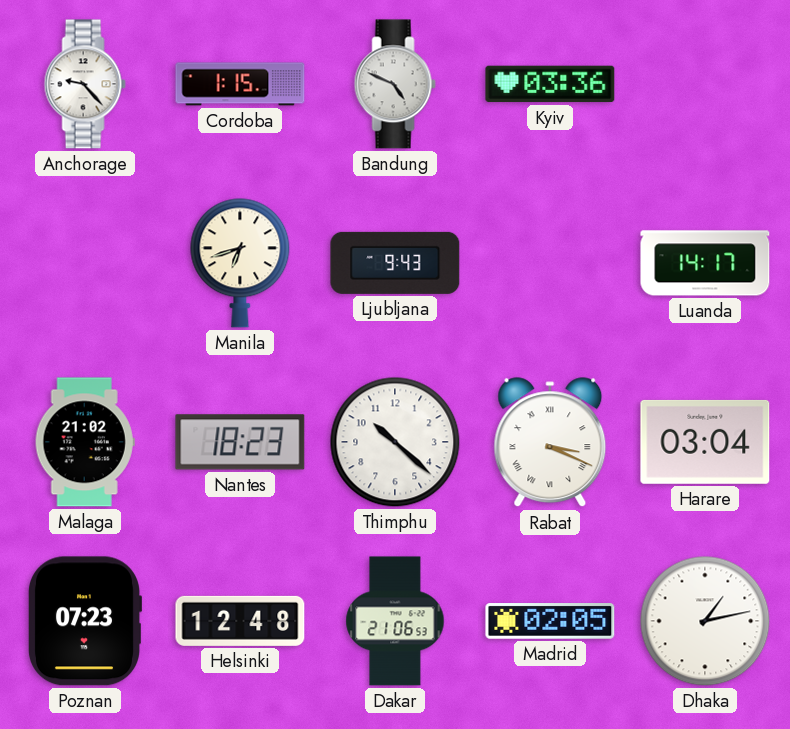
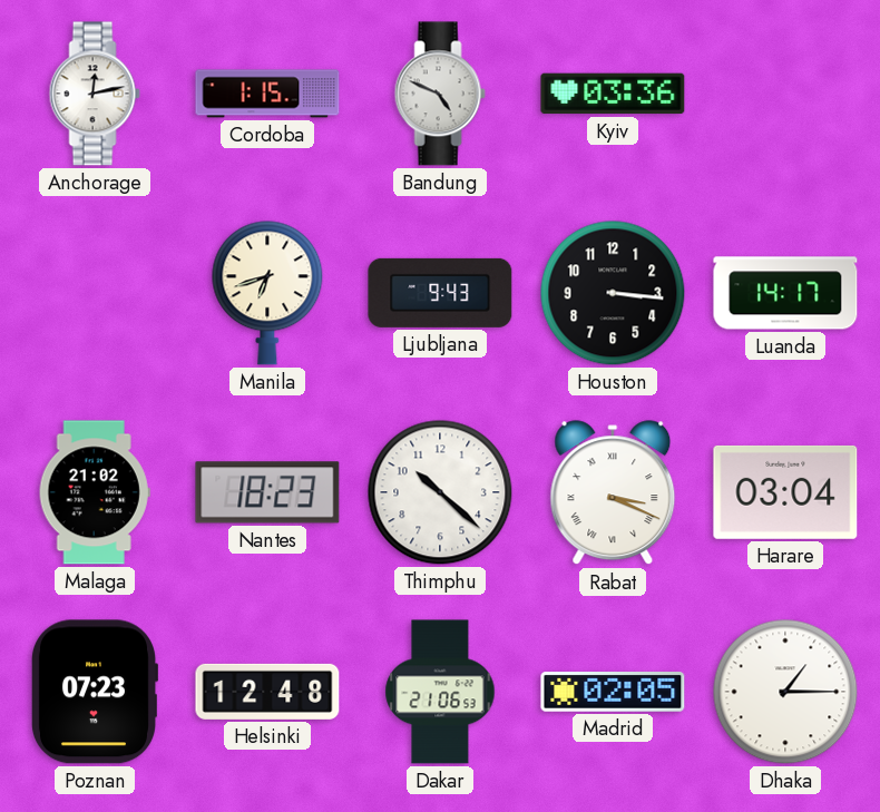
Anchorage: 9:23 -> 12:13
Houston: none -> 3:16
Dhaka: 1:13 -> 1:15
